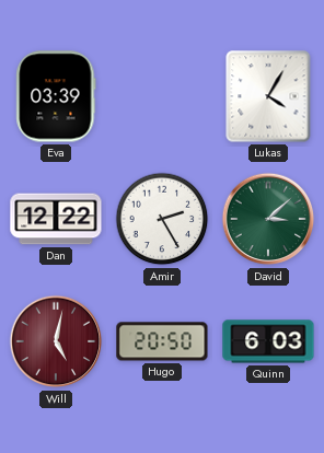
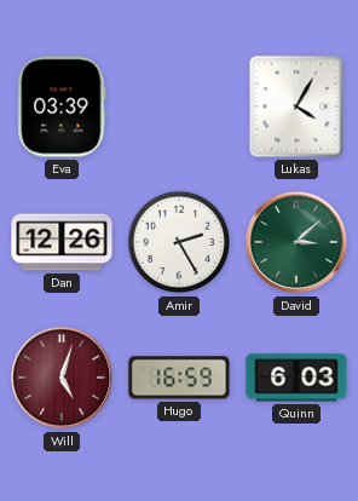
Dan: 12:22 -> 12:26
Will: 5:02 -> 5:03
Hugo: 20:50 -> 16:59
